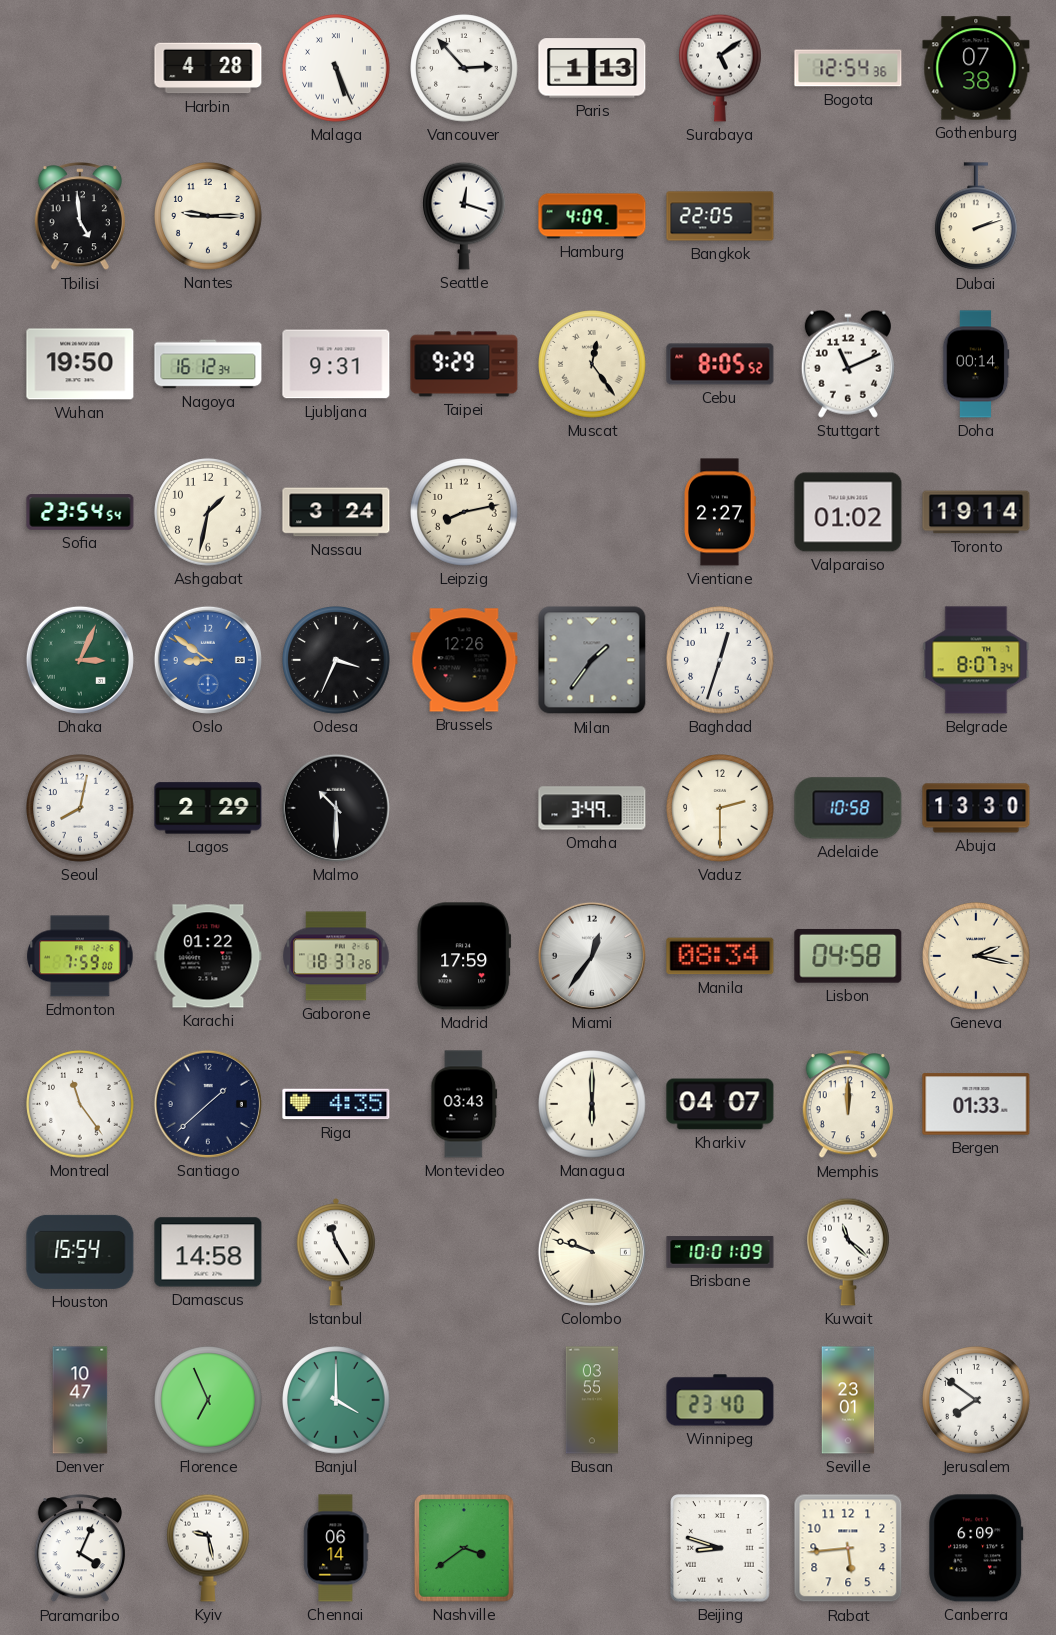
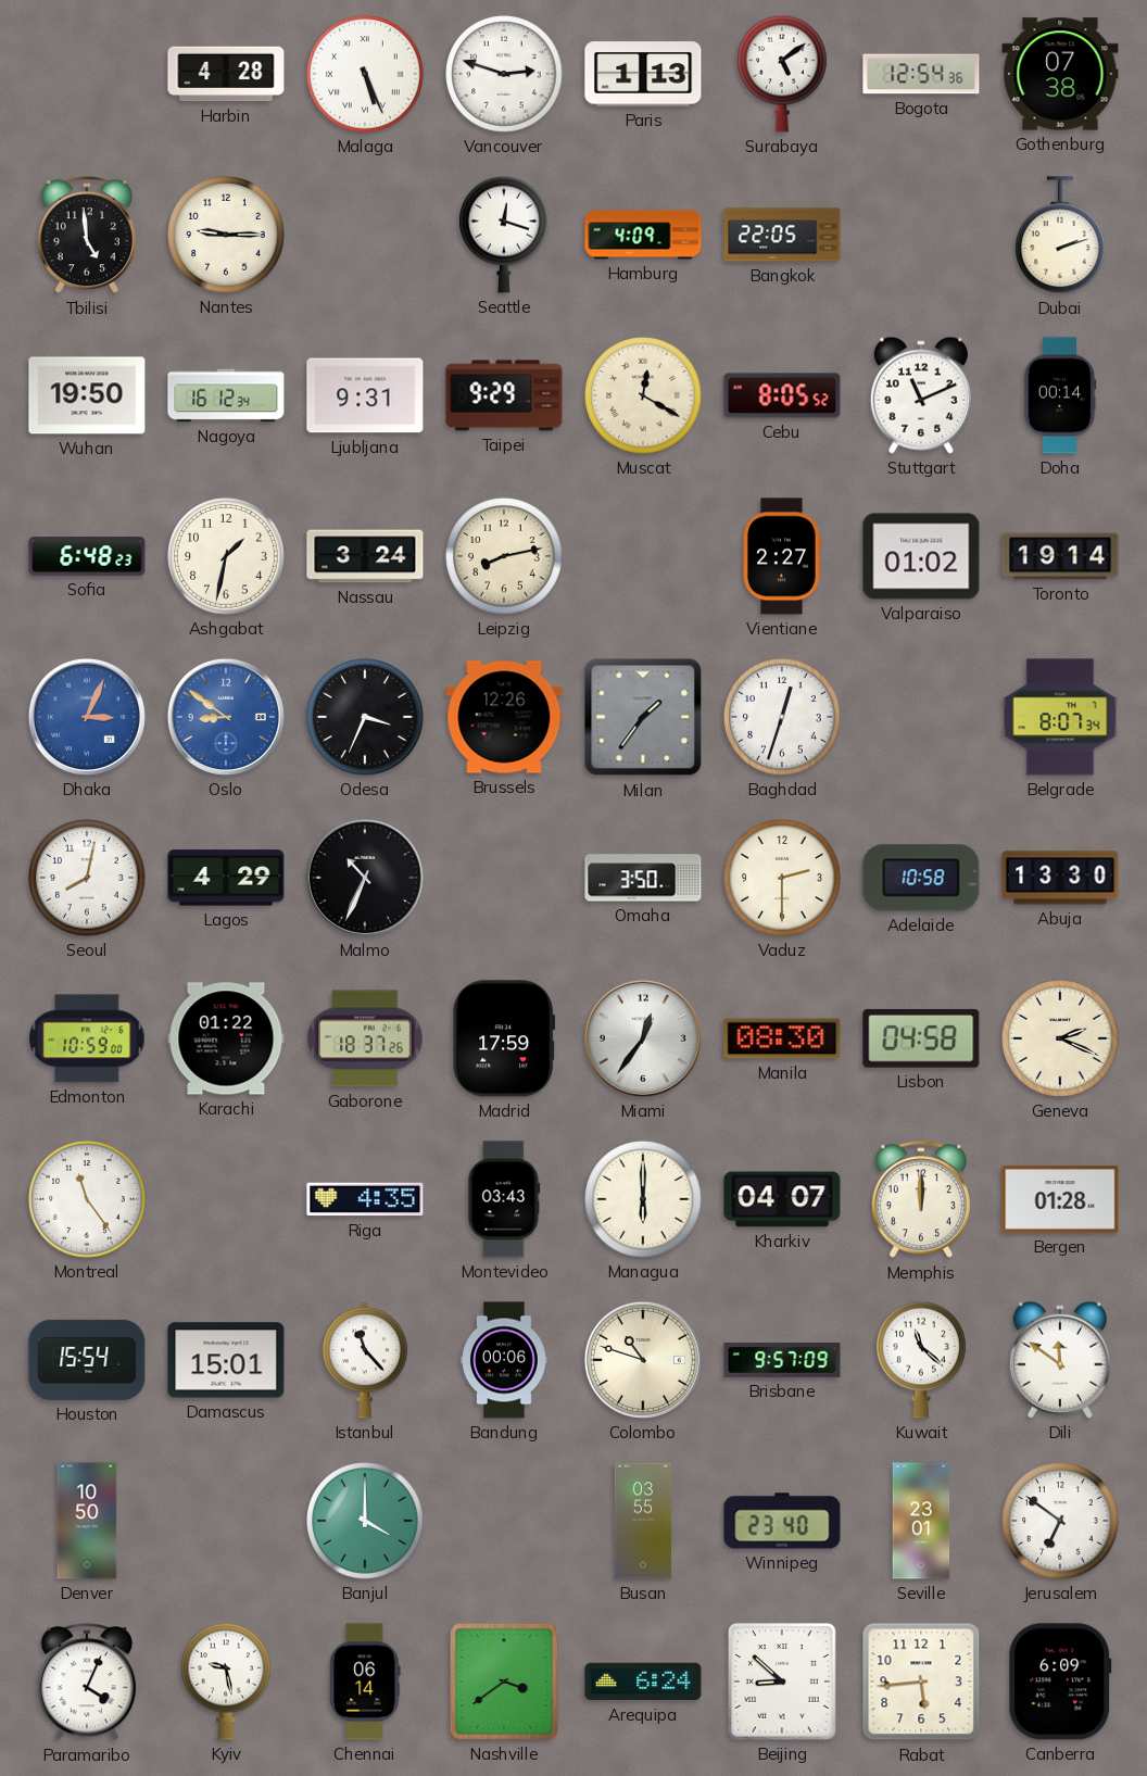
Vancouver: 2:53 -> 2:48
Muscat: 12:24 -> 12:20
Sofia: 23:54 -> 6:48
Dhaka dial: green -> blue
Lagos: 2:29 -> 4:29
Malmo: 10:30 -> 10:34
Omaha: 3:49 -> 3:50
Edmonton: 7:59 -> 10:59
Manila: 08:34 -> 08:30
Geneva: 2:17 -> 2:19
Santiago: 1:38 -> none
Bergen: 01:33 -> 01:28
Damascus: 14:58 -> 15:01
Istanbul: 11:25 -> 11:23
Bandung: none -> 00:06
Colombo: 9:48 -> 10:48
Brisbane: 10:01 -> 9:57
Dili: none -> 11:51
Denver: 10:47 -> 10:50
Florence: 6:56 -> none
Jerusalem: 7:51 -> 6:51
Arequipa: none -> 6:24
Beijing: 8:48 -> 8:52
